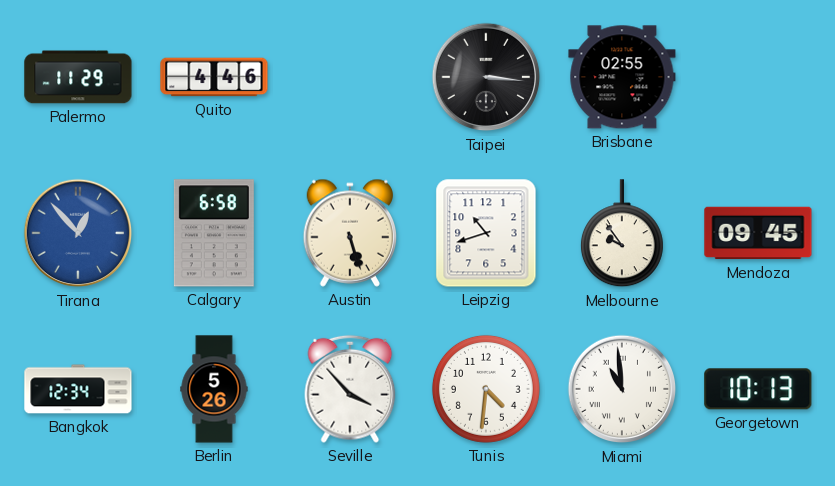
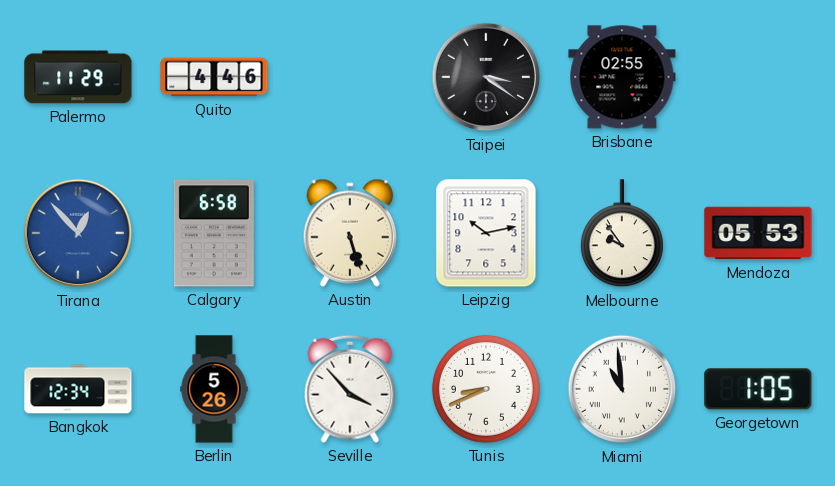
Taipei: 3:16 -> 3:21
Leipzig: 10:42 -> 10:13
Mendoza: 09:45 -> 05:53
Tunis: 4:31 -> 8:41
Georgetown: 10:13 -> 1:05
